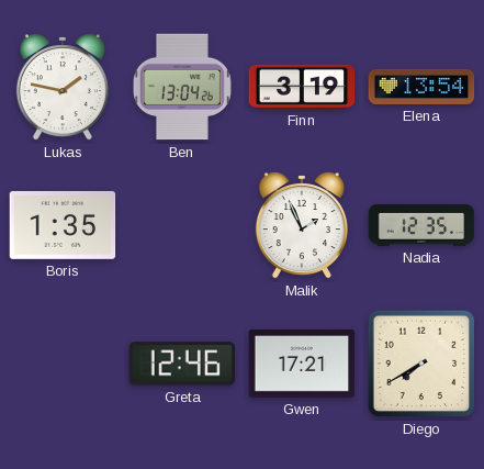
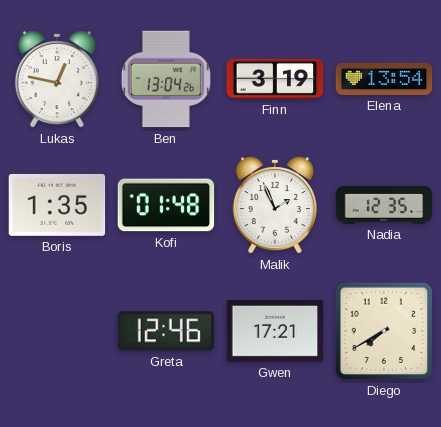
Lukas: 1:47 -> 12:47
Kofi: none -> 01:48
